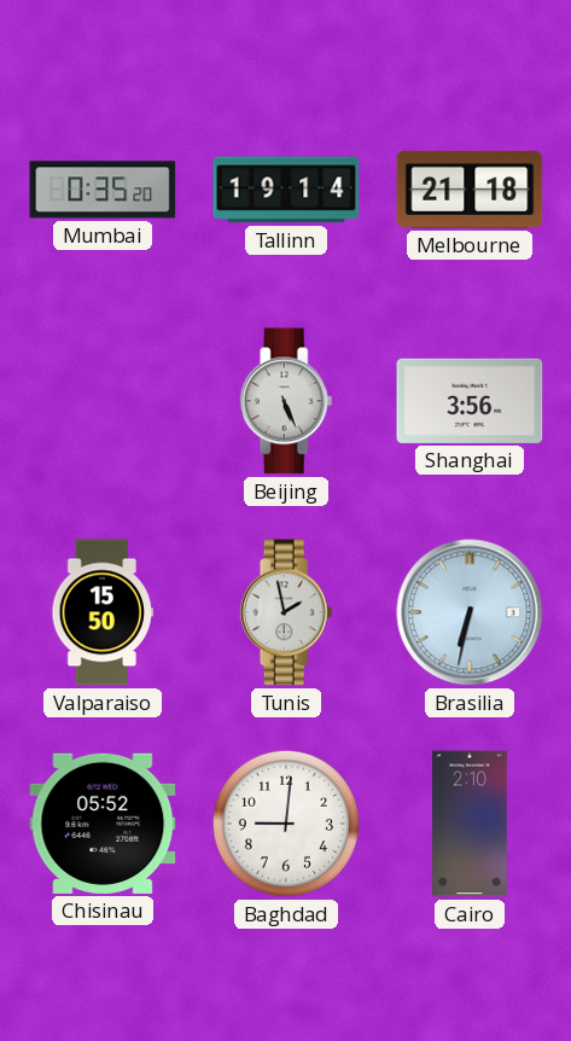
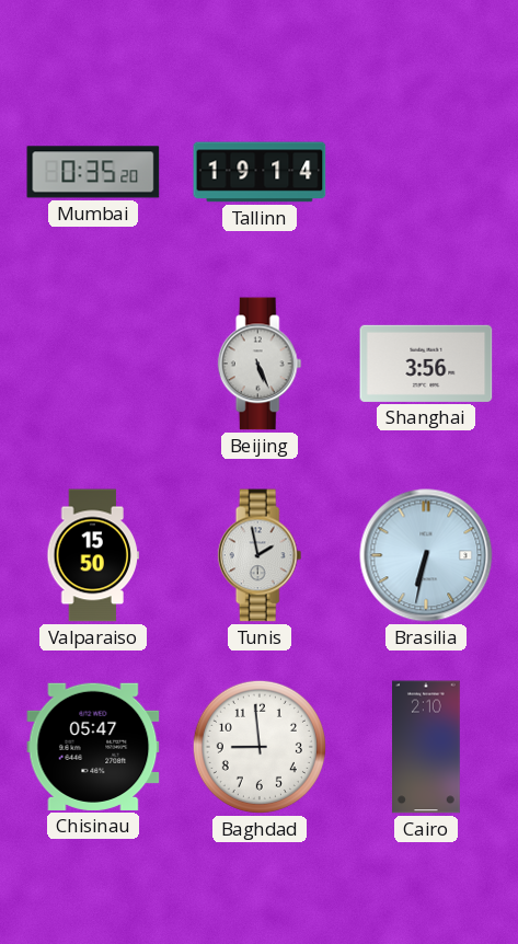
Melbourne: 21:18 -> none
Chisinau: 05:52 -> 05:47
Baghdad: 9:01 -> 8:59
